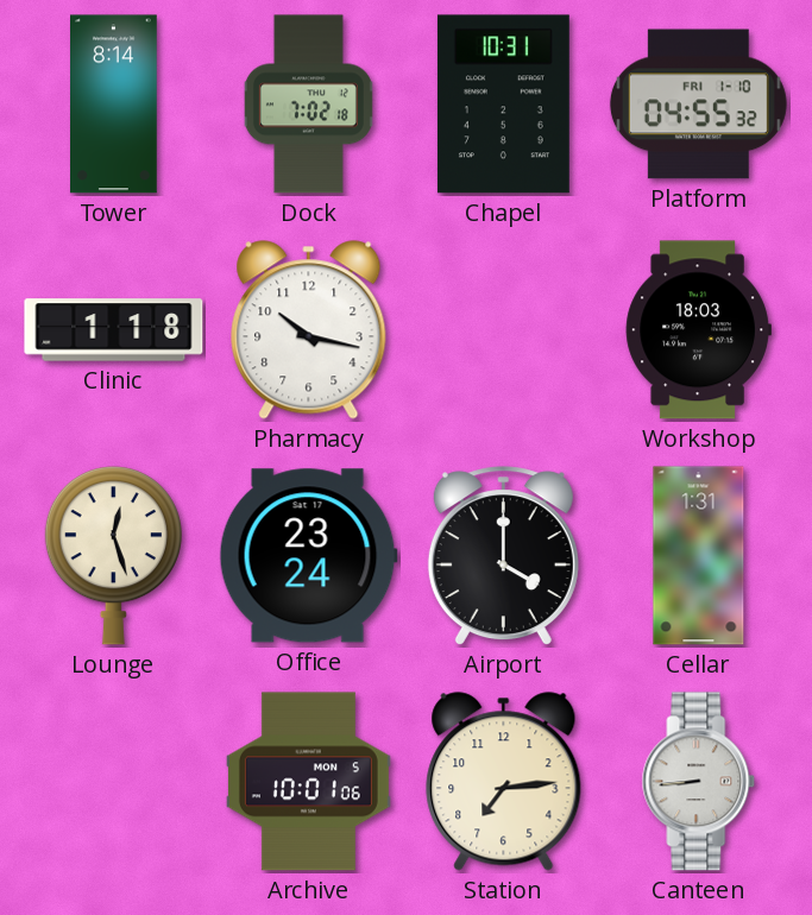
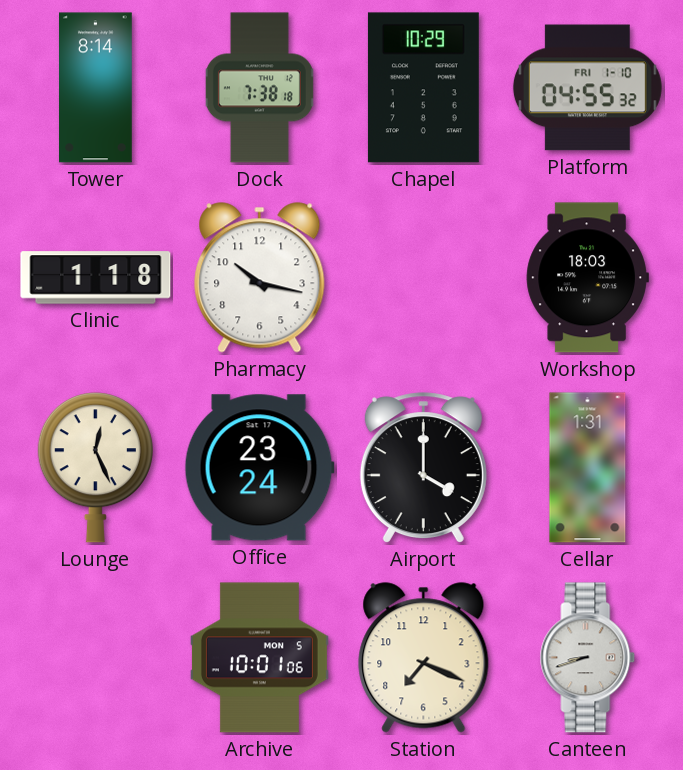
Dock: 7:02 -> 7:38
Chapel: 10:31 -> 10:29
Lounge: 12:27 -> 12:26
Station: 7:14 -> 7:19
Canteen: 8:44 -> 8:42
